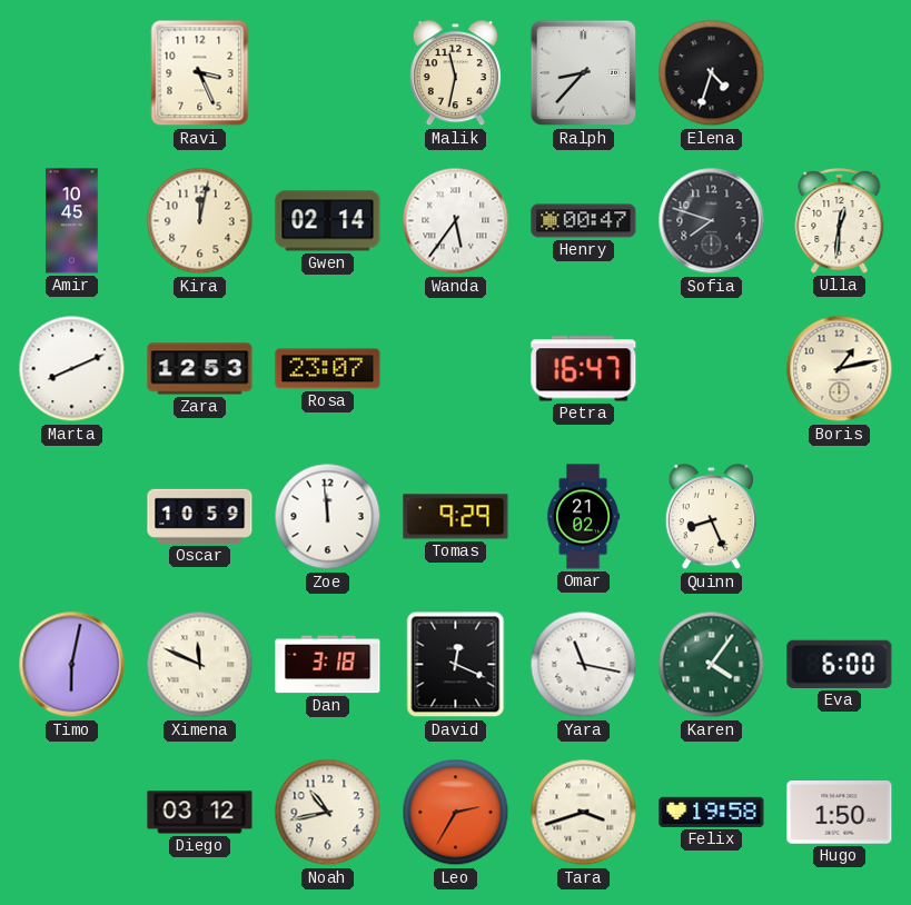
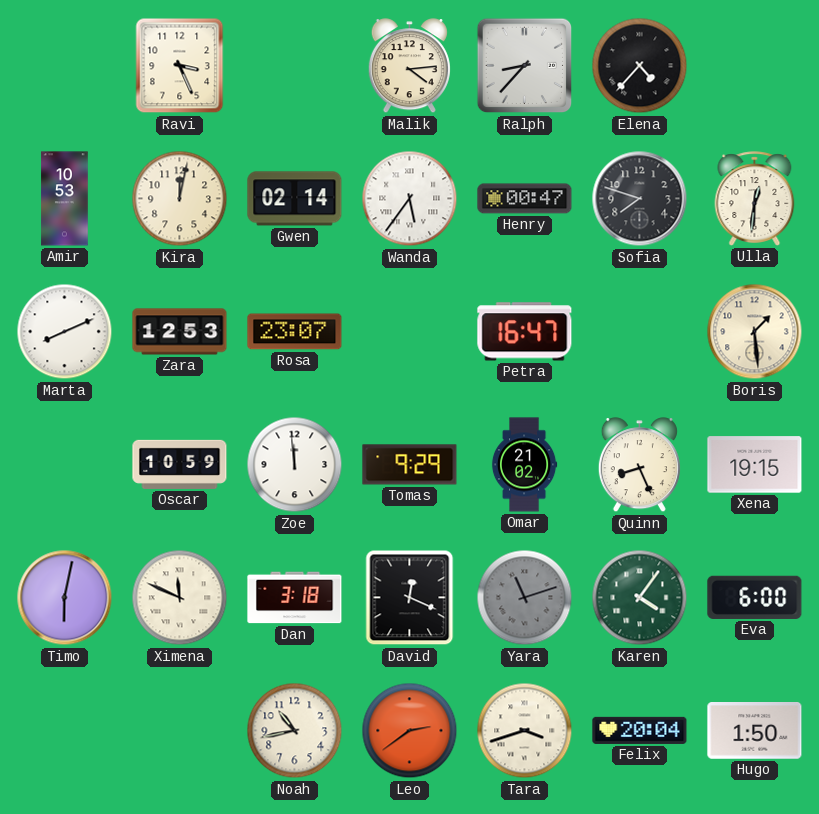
Malik: 11:32 -> 4:14
Elena: 4:33 -> 4:37
Amir: 10:45 -> 10:53
Boris: 1:13 -> 1:29
Xena: none -> 19:15
Yara: 11:17 -> 11:12
Yara dial: white -> grey
Diego: 03:12 -> none
Leo: 2:35 -> 2:39
Felix: 19:58 -> 20:04
